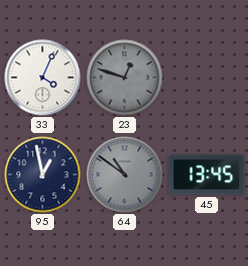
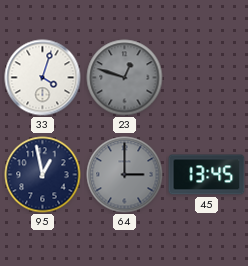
33: 4:04 -> 4:03
64: 10:51 -> 3:00
